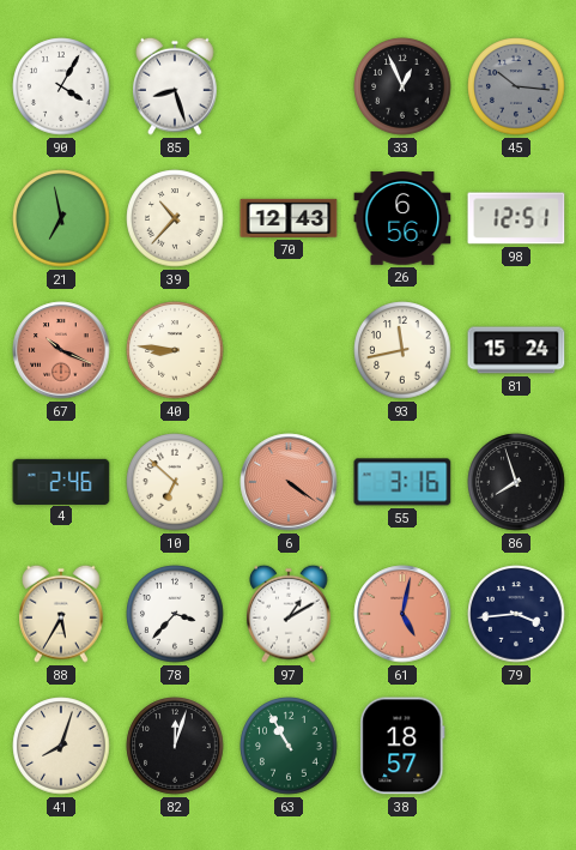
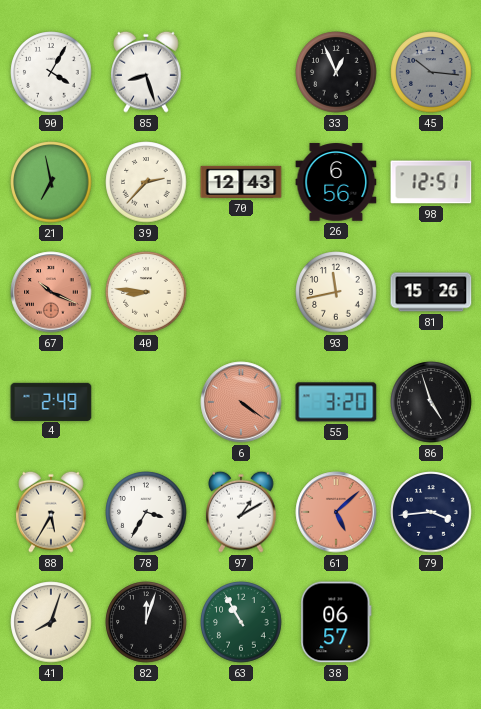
39: 10:37 -> 2:37
81: 15:24 -> 15:26
4: 2:46 -> 2:49
10: 6:52 -> none
55: 3:16 -> 3:20
86: 7:57 -> 4:57
78: 3:37 -> 3:35
61: 5:02 -> 5:08
38: 18:57 -> 06:57
